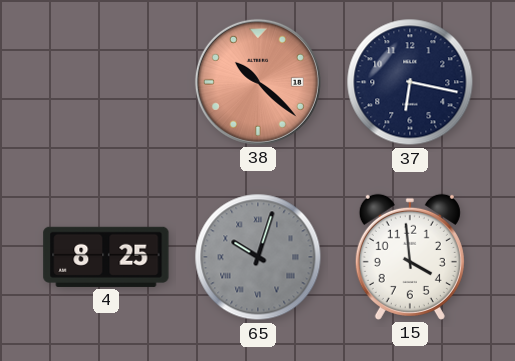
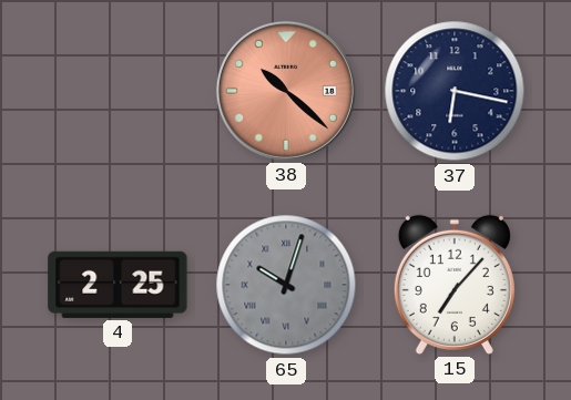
4: 8:25 -> 2:25
15: 3:59 -> 7:07
